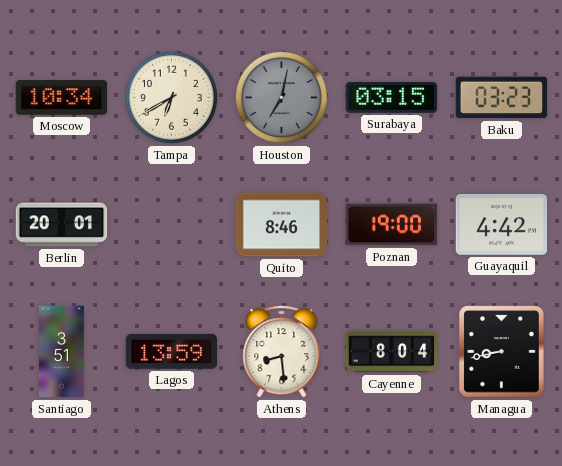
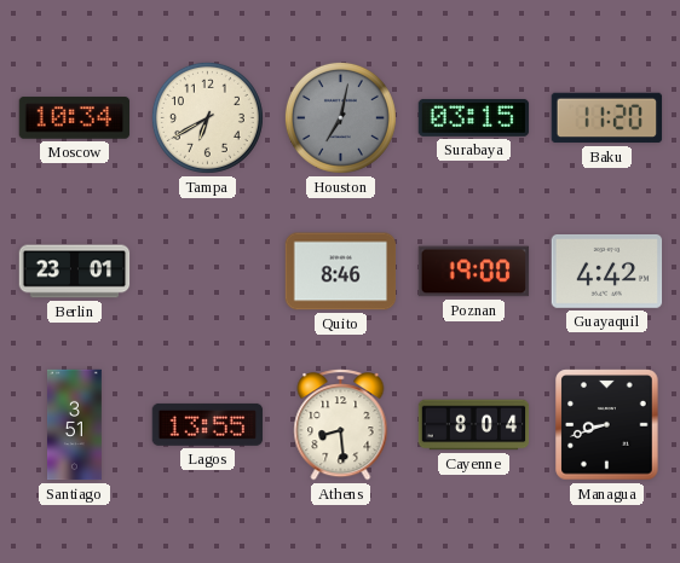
Baku: 03:23 -> 11:20
Berlin: 20:01 -> 23:01
Lagos: 13:59 -> 13:55
Managua: 8:43 -> 8:42
